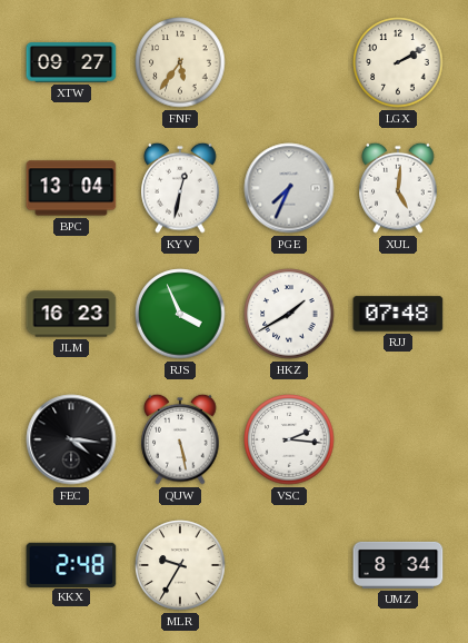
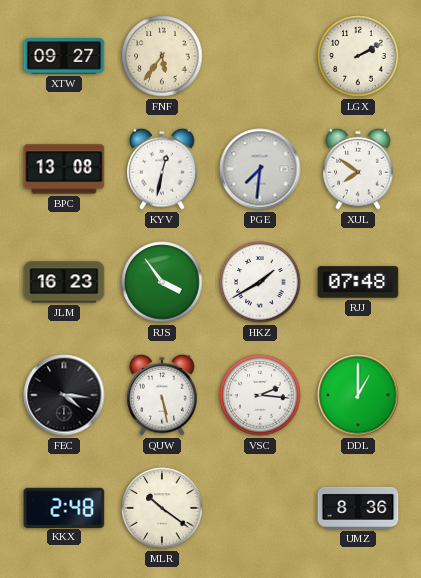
BPC: 13:04 -> 13:08
PGE: 7:34 -> 7:31
XUL: 5:01 -> 7:51
RJS: 3:56 -> 3:54
DDL: none -> 1:00
MLR: 9:35 -> 10:21
UMZ: 8:34 -> 8:36
